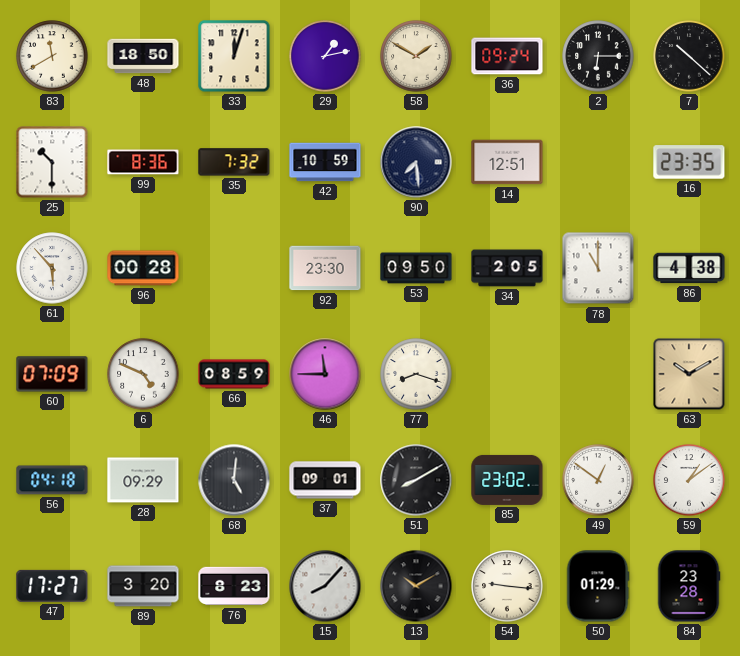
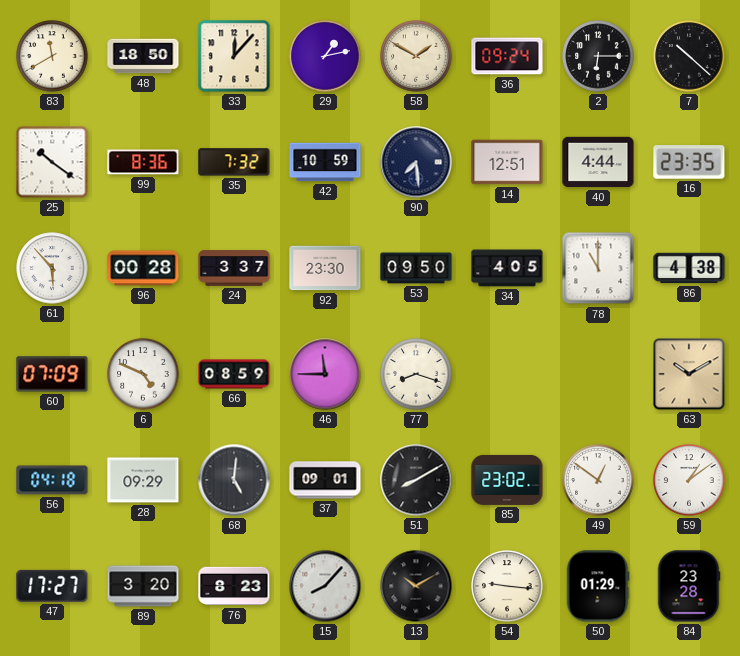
33: 12:03 -> 12:07
25: 10:30 -> 10:21
40: none -> 4:44
24: none -> 3:37
34: 2:05 -> 4:05
